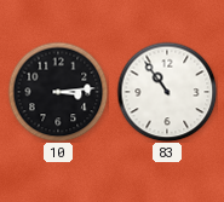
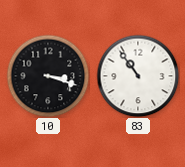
10: 3:14 -> 3:18
